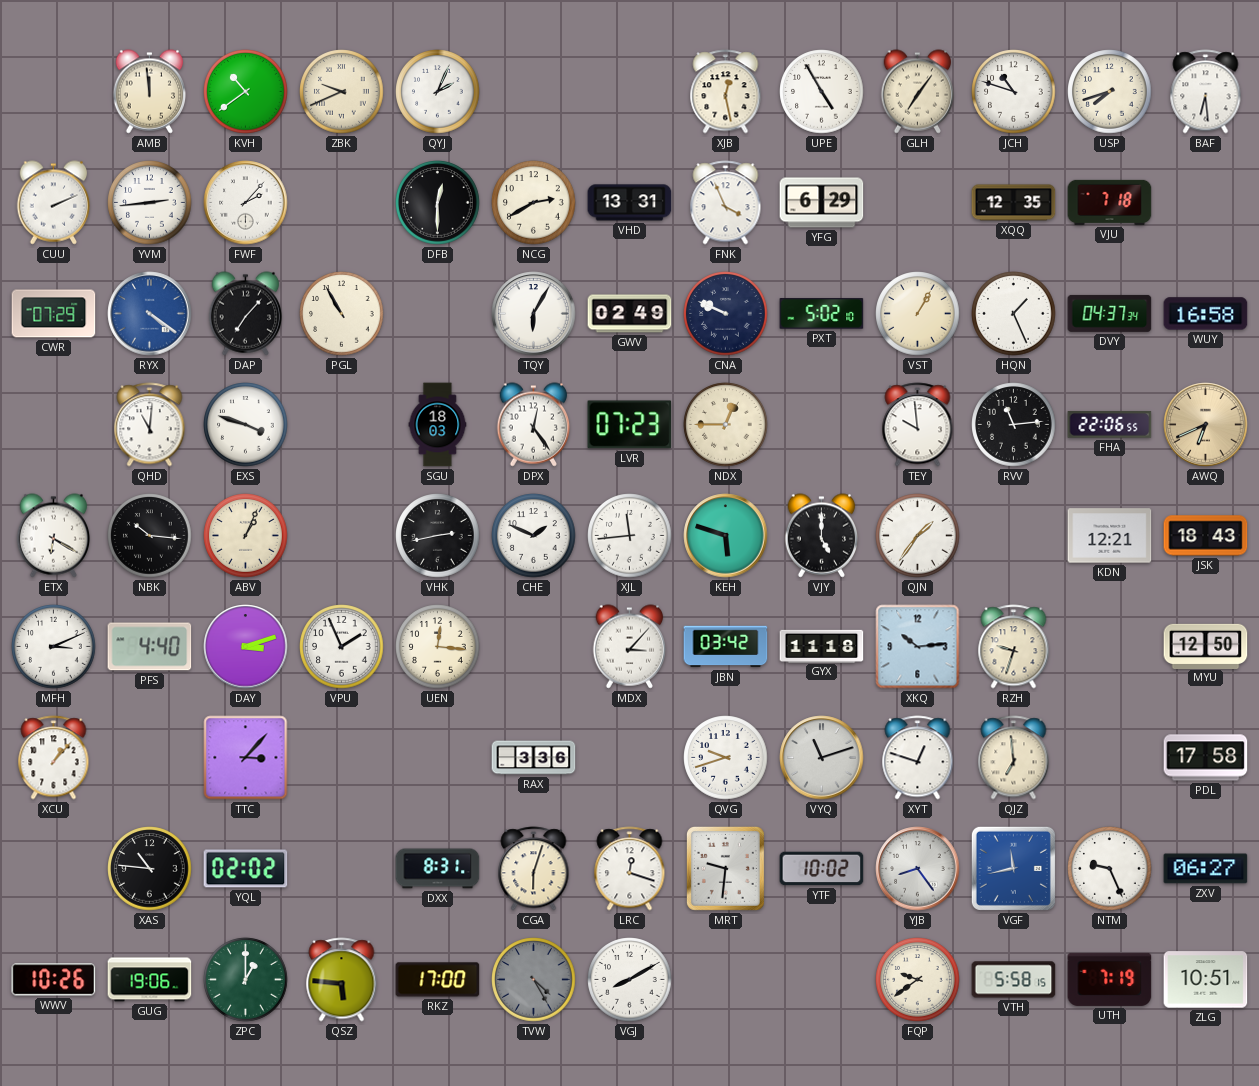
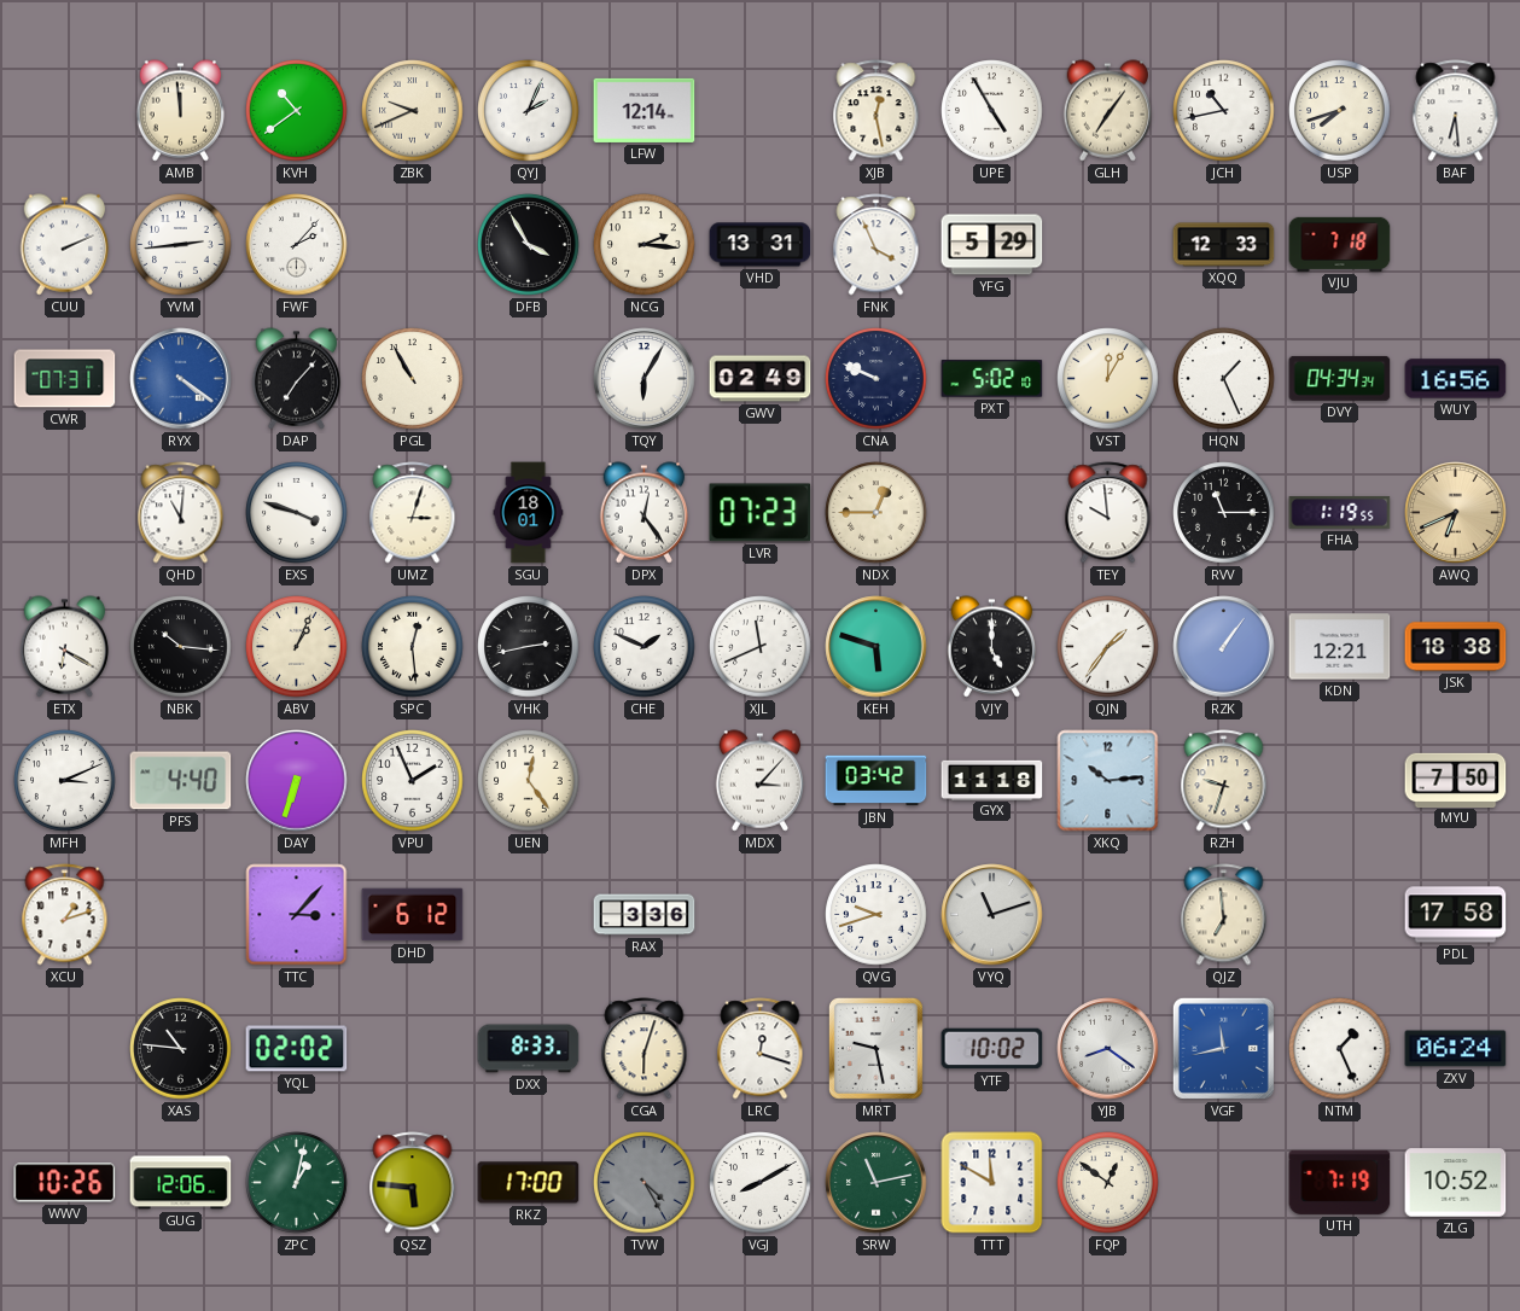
LFW: none -> 12:14
JCH: 10:48 -> 10:43
DFB: 12:30 -> 3:55
NCG: 2:40 -> 2:16
YFG: 6:29 -> 5:29
XQQ: 12:35 -> 12:33
CWR: 07:29 -> 07:31
VST: 1:05 -> 12:05
DVY: 04:37 -> 04:34
WUY: 16:58 -> 16:56
UMZ: none -> 3:03
SGU: 18:03 -> 18:01
RVV: 11:14 -> 11:15
FHA: 22:06 -> 1:19
SPC: none -> 12:29
XJL: 11:44 -> 11:41
RZK: none -> 1:06
JSK: 18:43 -> 18:38
DAY: 3:12 -> 6:33
UEN: 12:16 -> 12:24
MYU: 12:50 -> 7:50
XCU: 1:07 -> 1:12
DHD: none -> 6:12
XYT: 12:48 -> none
DXX: 8:31 -> 8:33
MRT: 9:31 -> 9:28
YJB: 8:24 -> 8:21
NTM: 9:26 -> 1:26
ZXV: 06:27 -> 06:24
GUG: 19:06 -> 12:06
ZPC: 1:00 -> 1:02
SRW: none -> 11:13
TTT: none -> 11:50
FQP: 9:39 -> 12:51
VTH: 5:58 -> none
ZLG: 10:51 -> 10:52
